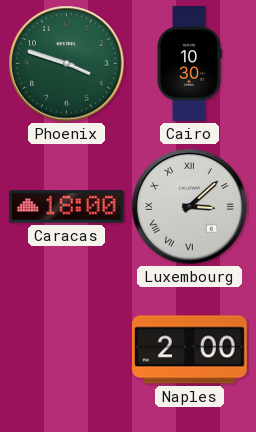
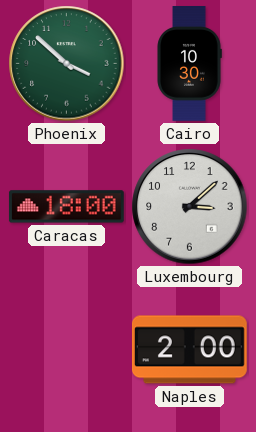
Phoenix: 3:48 -> 3:52
Luxembourg numerals: Roman -> Arabic
